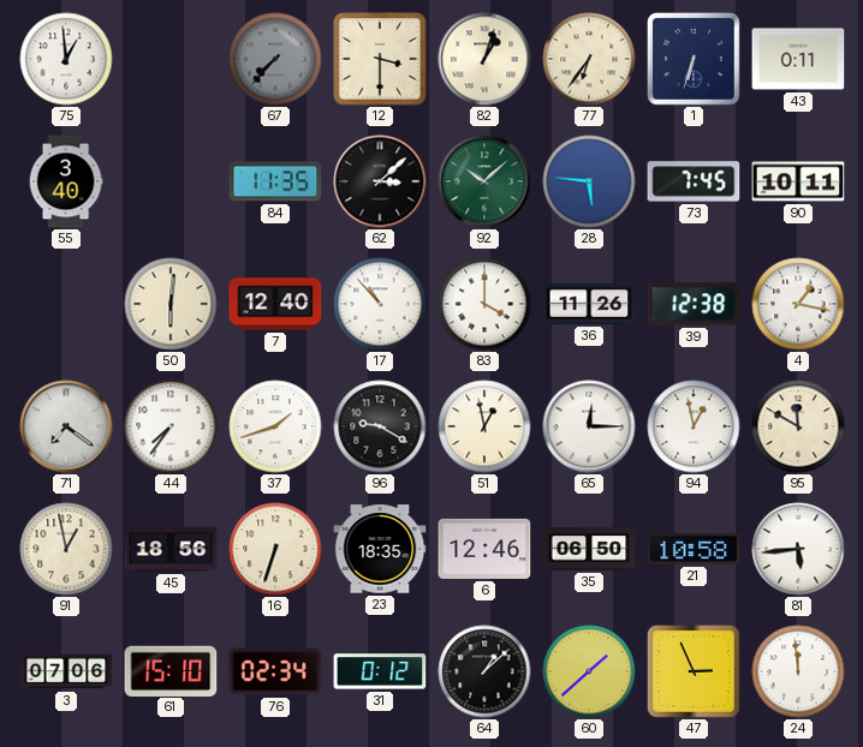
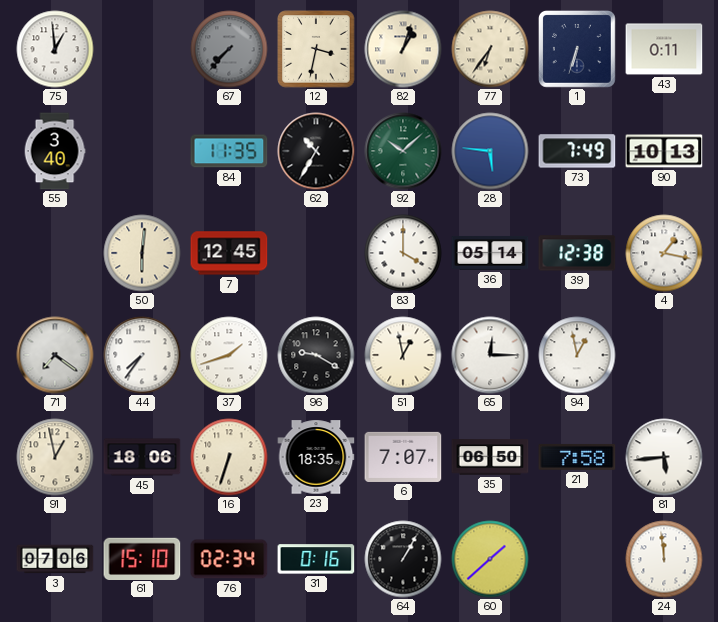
12: 3:30 -> 3:32
62: 3:08 -> 10:35
73: 7:45 -> 7:49
90: 10:11 -> 10:13
7: 12:40 -> 12:45
17: 10:53 -> none
36: 11:26 -> 05:14
95: 11:50 -> none
45: 18:56 -> 18:06
6: 12:46 -> 7:07
21: 10:58 -> 7:58
31: 0:12 -> 0:16
64: 1:08 -> 1:05
47: 2:56 -> none
